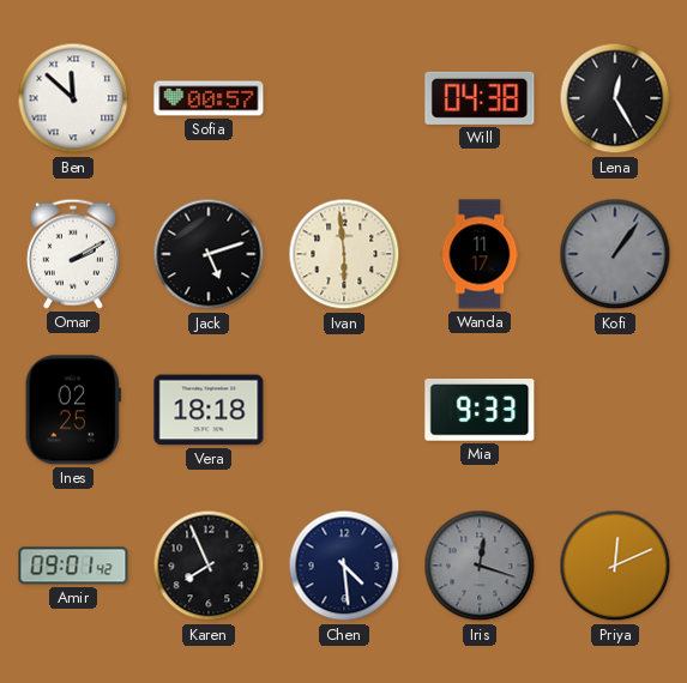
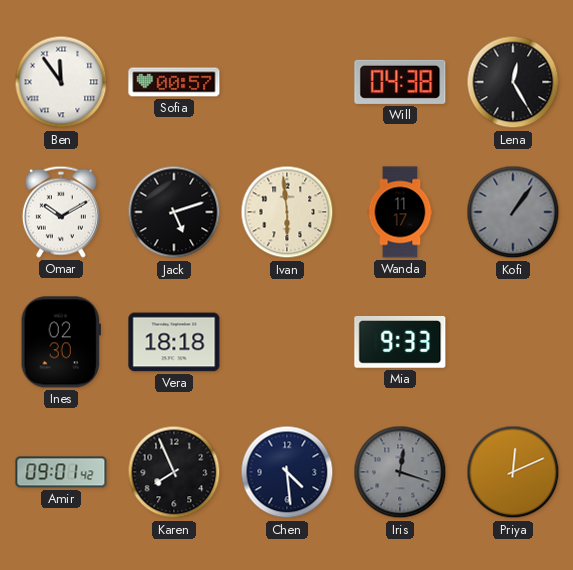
Ben: 11:52 -> 11:54
Omar: 2:10 -> 10:10
Ines: 02:25 -> 02:30
